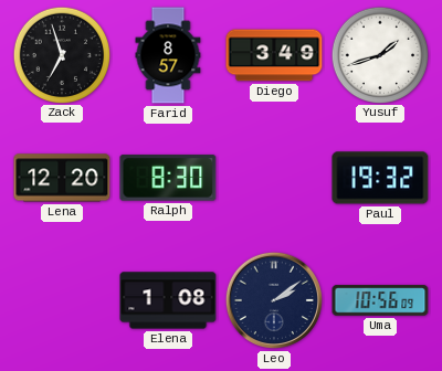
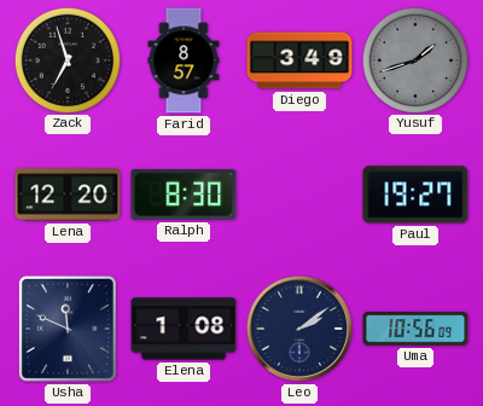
Yusuf dial: white -> grey
Paul: 19:32 -> 19:27
Usha: none -> 11:49
